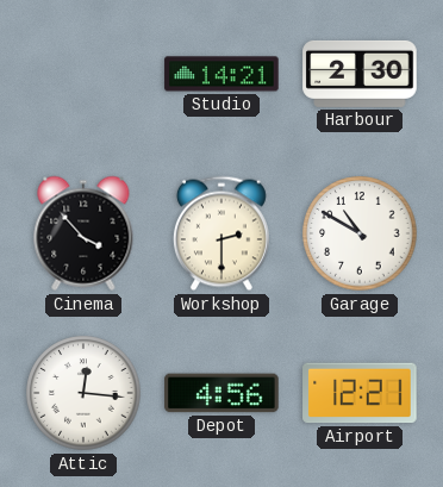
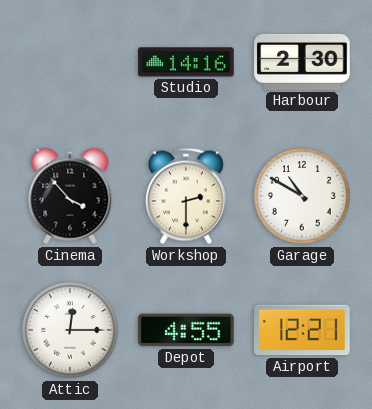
Studio: 14:21 -> 14:16
Attic: 12:16 -> 12:15
Depot: 4:56 -> 4:55
